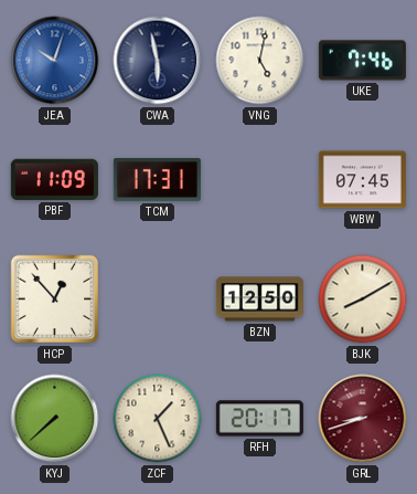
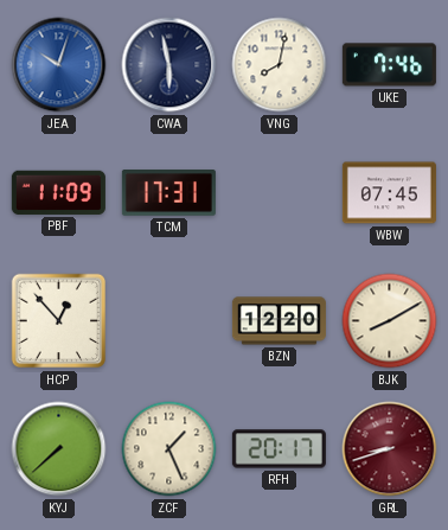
VNG: 5:02 -> 8:02
BZN: 12:50 -> 12:20
